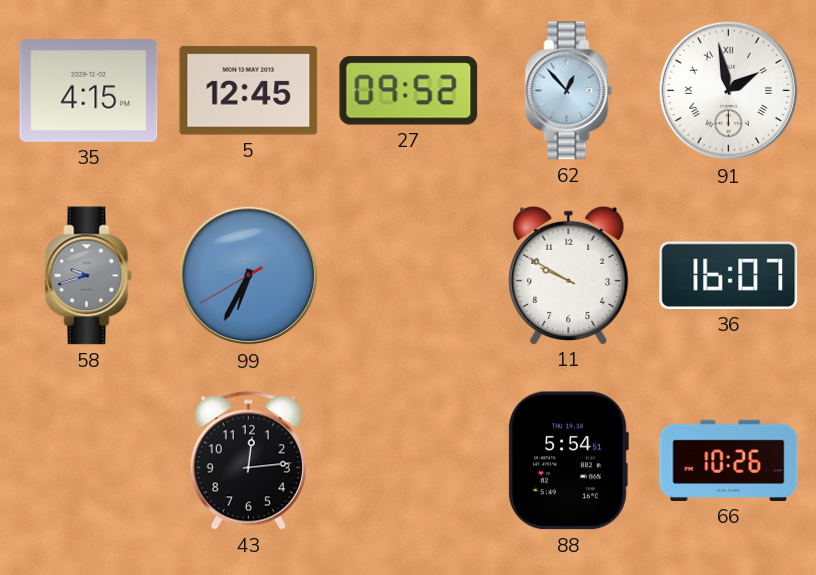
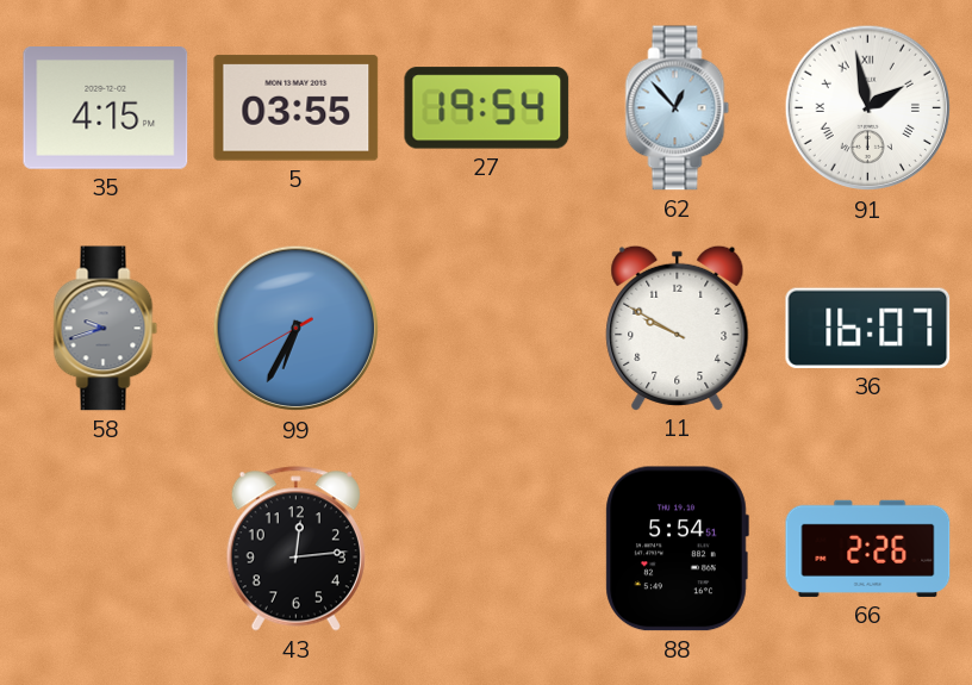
5: 12:45 -> 03:55
27: 09:52 -> 19:54
66: 10:26 -> 2:26
